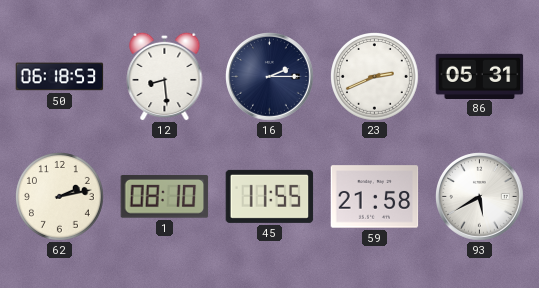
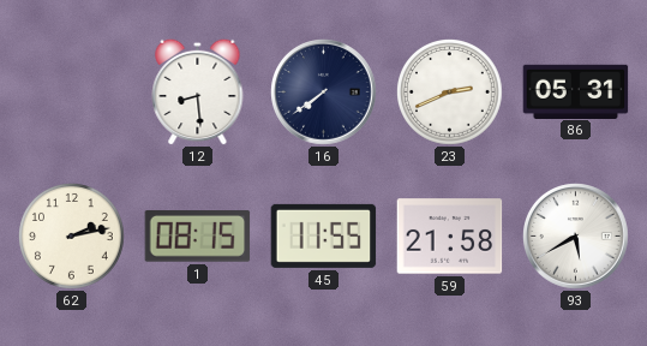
50: 06:18 -> none
16: 2:15 -> 7:39
1: 08:10 -> 08:15
